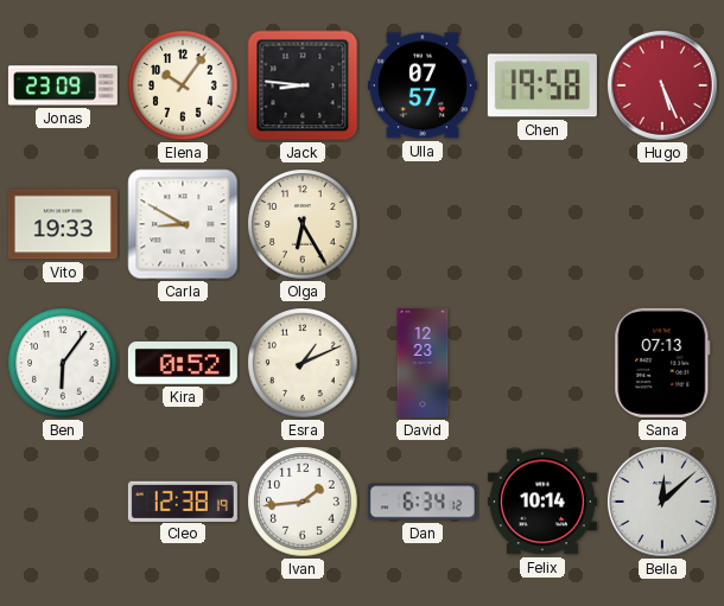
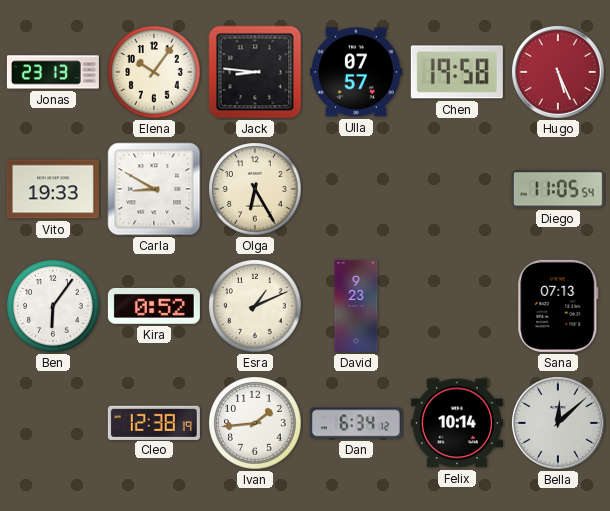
Jonas: 23:09 -> 23:13
Diego: none -> 11:05
David: 12:23 -> 9:23
